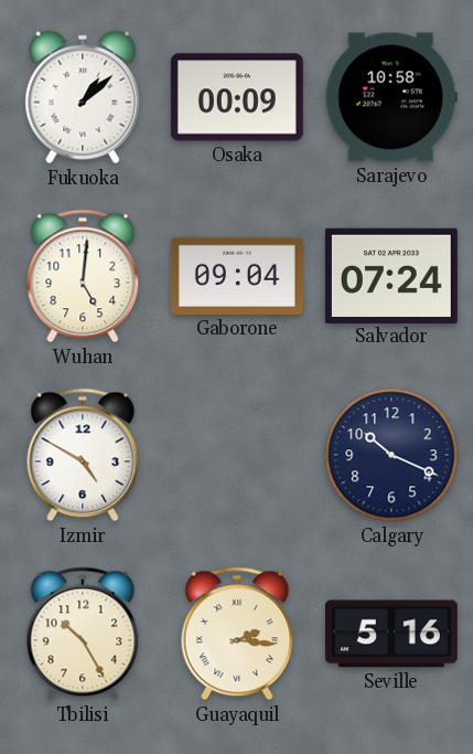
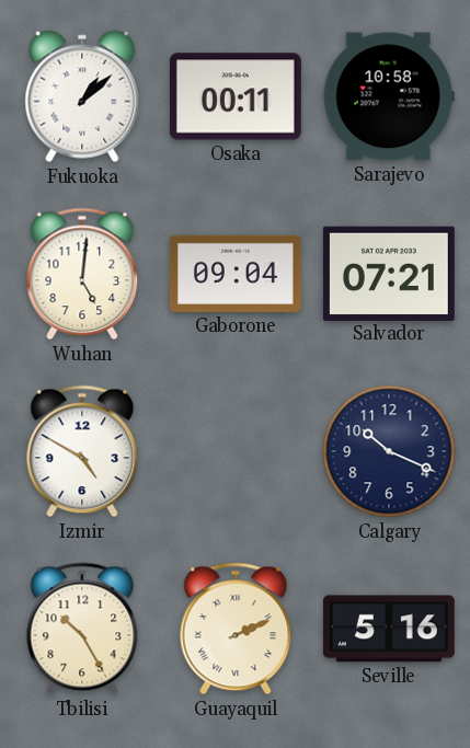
Osaka: 00:09 -> 00:11
Salvador: 07:24 -> 07:21
Guayaquil: 2:16 -> 2:11
